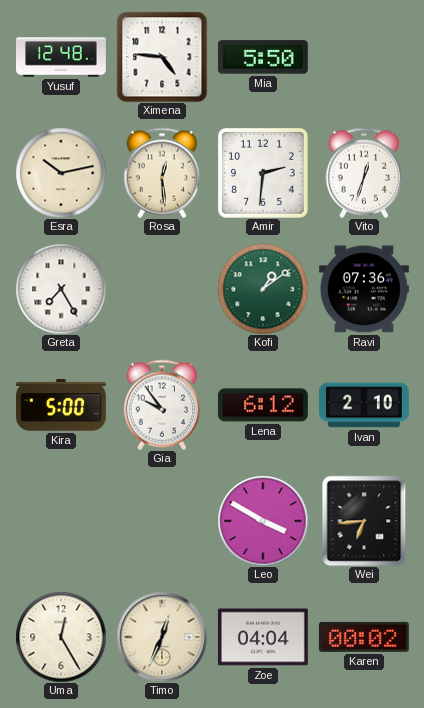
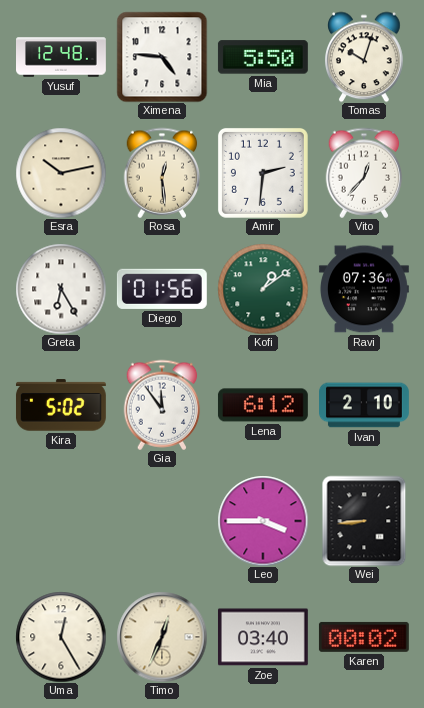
Tomas: none -> 10:03
Vito: 12:33 -> 12:37
Greta: 7:25 -> 6:25
Diego: none -> 01:56
Kira: 5:00 -> 5:02
Gia: 9:54 -> 11:54
Leo: 3:50 -> 3:45
Wei: 6:44 -> 8:44
Zoe: 04:04 -> 03:40
